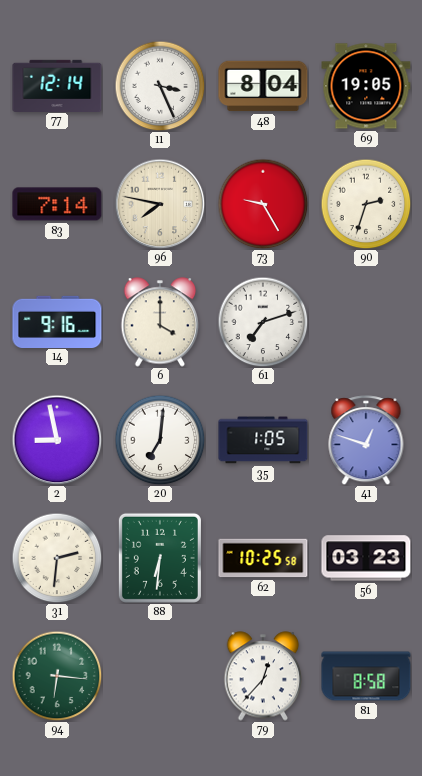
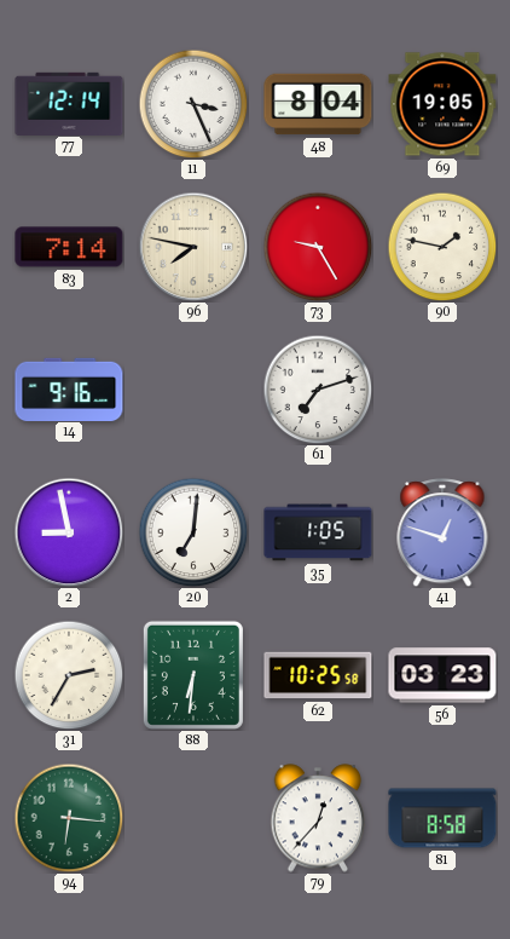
90: 2:33 -> 1:47
6: 4:00 -> none
31: 2:31 -> 2:35
